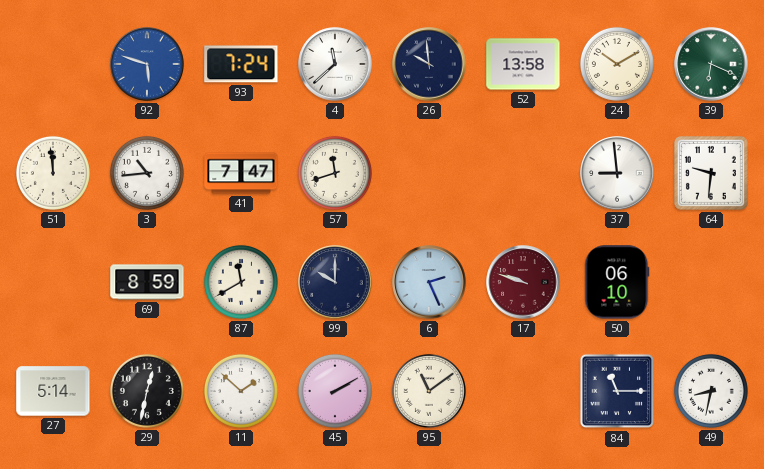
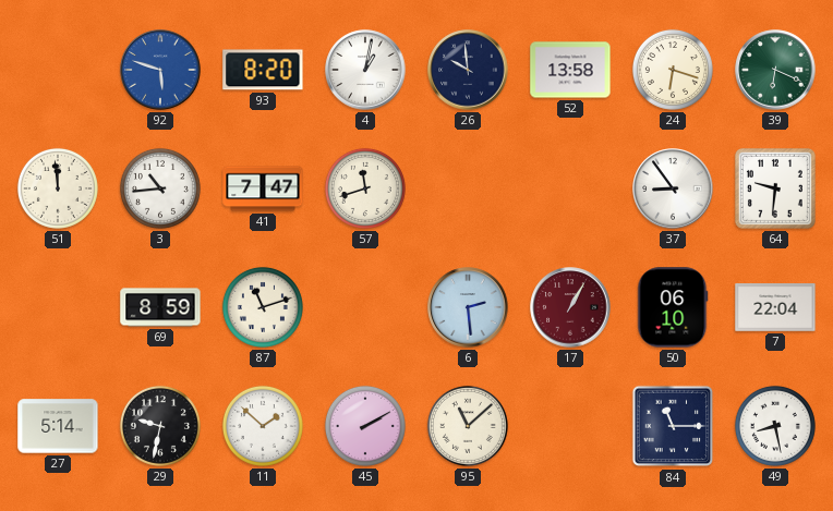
93: 7:24 -> 8:20
4: 11:38 -> 1:02
24: 10:10 -> 6:18
37: 8:59 -> 8:54
87: 11:40 -> 11:12
99: 10:00 -> none
6: 2:26 -> 2:29
17: 9:48 -> 1:05
7: none -> 22:04
29: 12:32 -> 9:32
95: 11:09 -> 11:08
49: 8:32 -> 8:28
